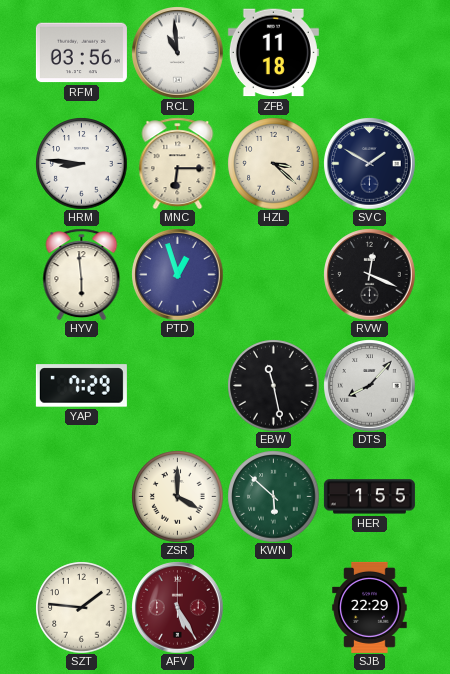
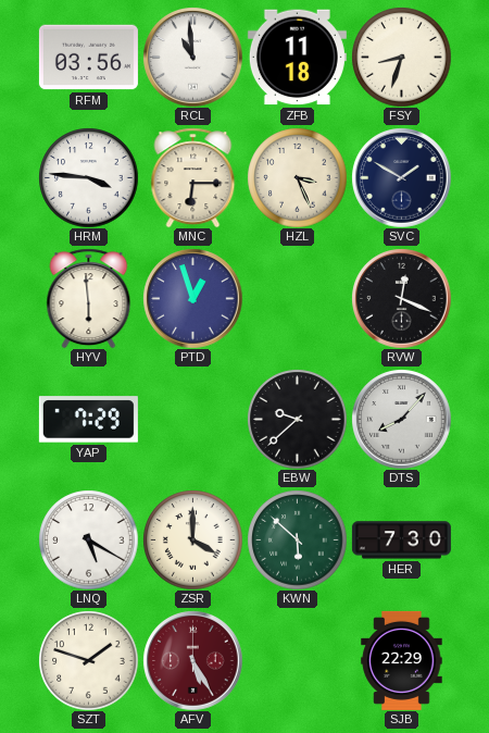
FSY: none -> 8:33
HRM: 8:46 -> 3:46
HZL: 3:22 -> 3:26
EBW: 11:28 -> 9:38
LNQ: none -> 5:20
HER: 1:55 -> 7:30
SZT: 1:46 -> 1:48
